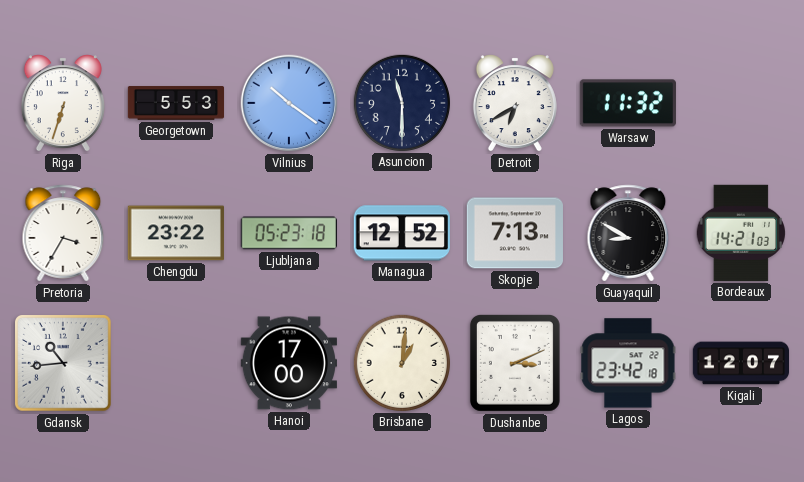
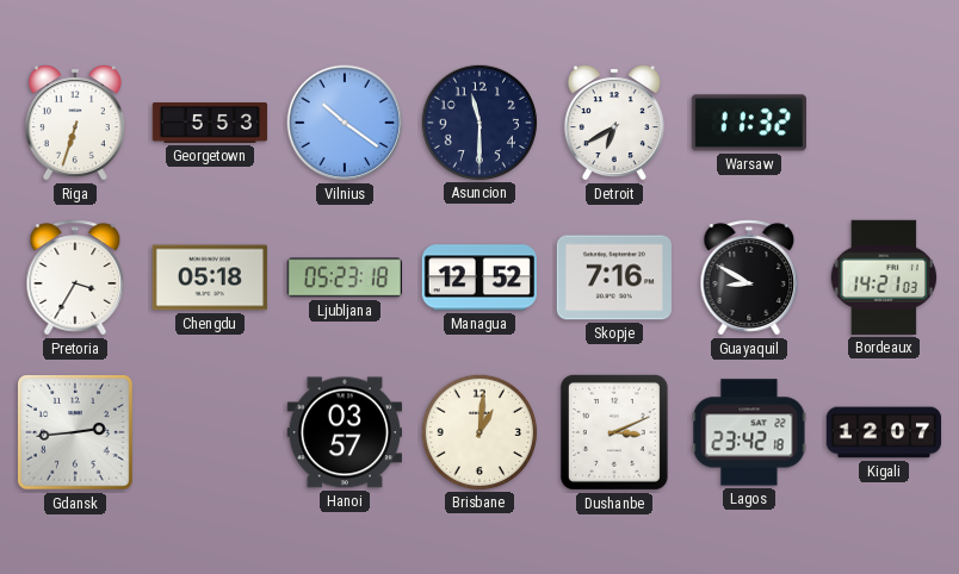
Chengdu: 23:22 -> 05:18
Skopje: 7:13 -> 7:16
Gdansk: 10:44 -> 2:44
Hanoi: 17:00 -> 03:57
